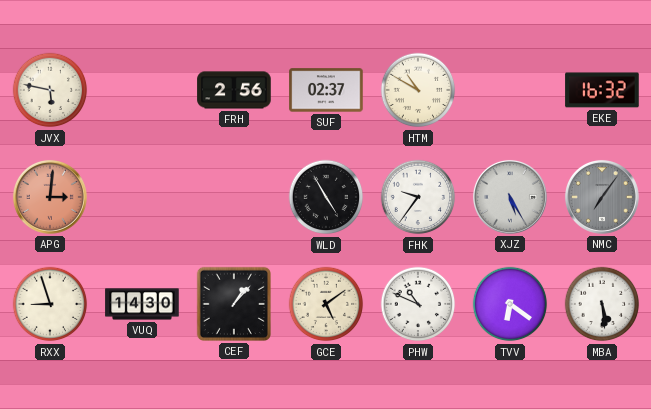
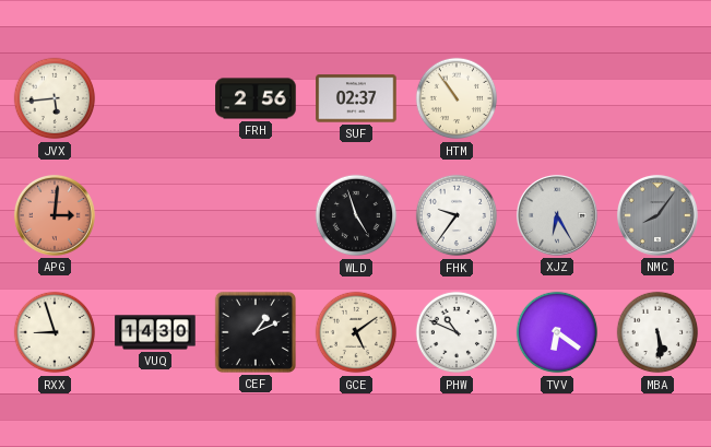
JVX: 5:47 -> 5:44
HTM: 10:50 -> 10:54
EKE: 16:32 -> none
WLD: 4:55 -> 4:57
XJZ: 5:25 -> 6:25
NMC: 7:06 -> 8:06
CEF: 1:07 -> 1:11
